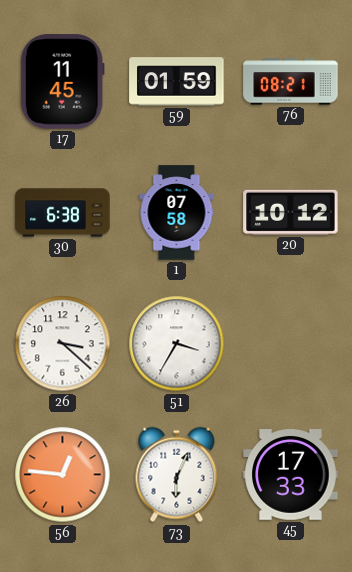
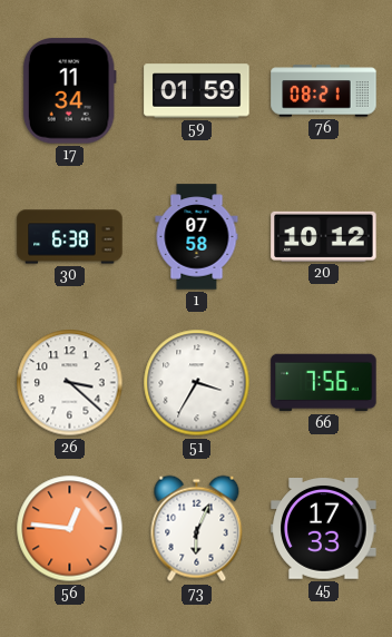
17: 11:45 -> 11:34
66: none -> 7:56
